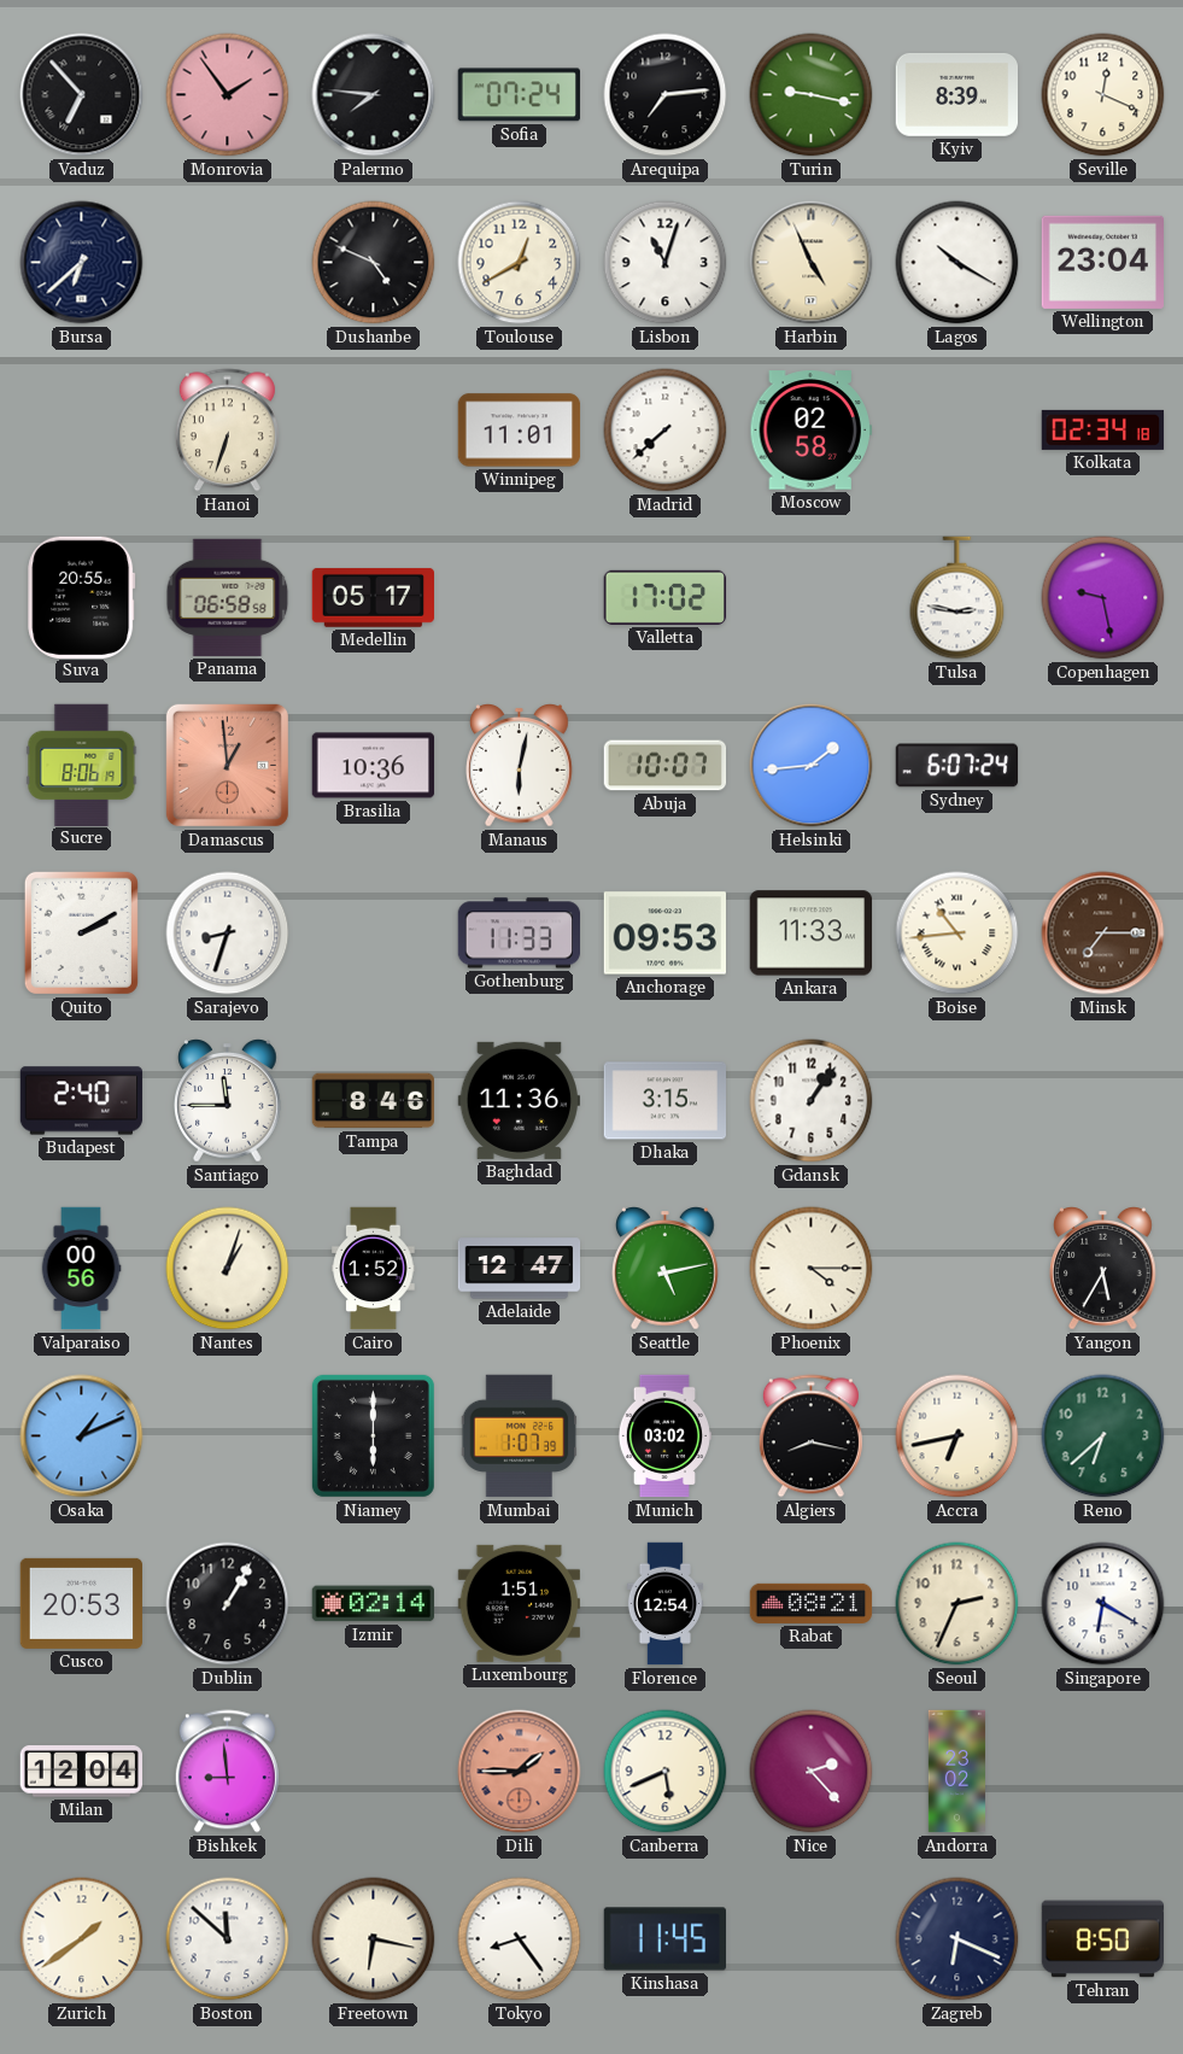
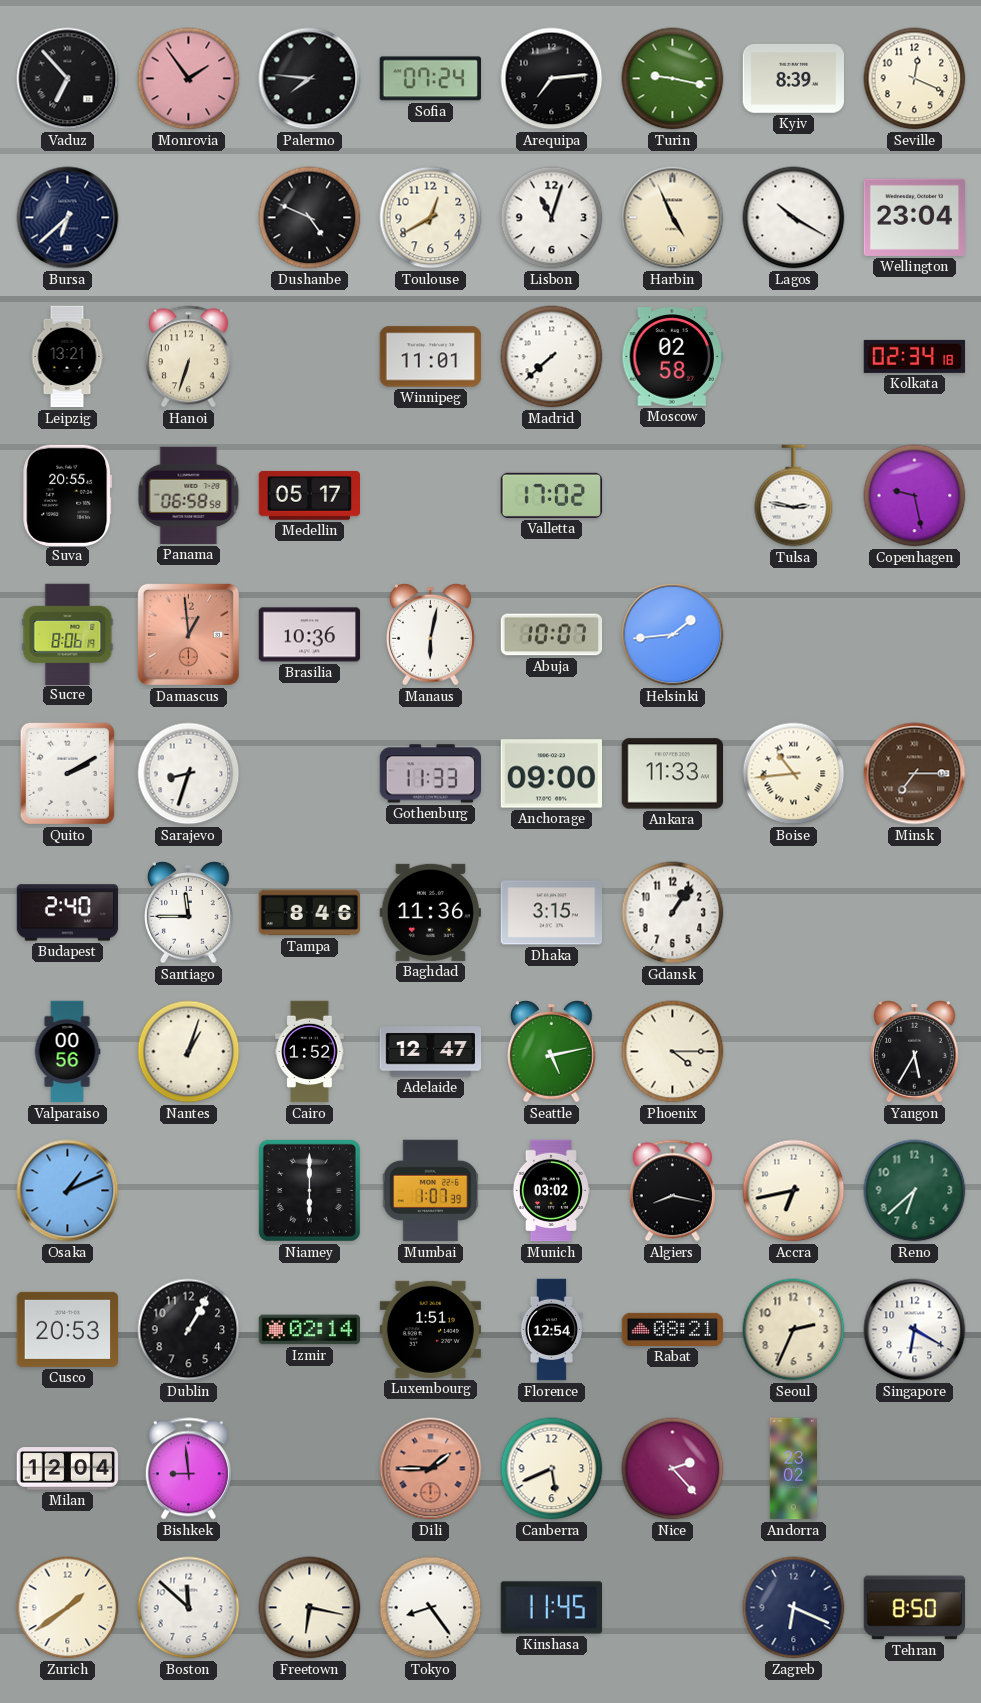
Leipzig: none -> 13:21
Sydney: 6:07 -> none
Anchorage: 09:53 -> 09:00
